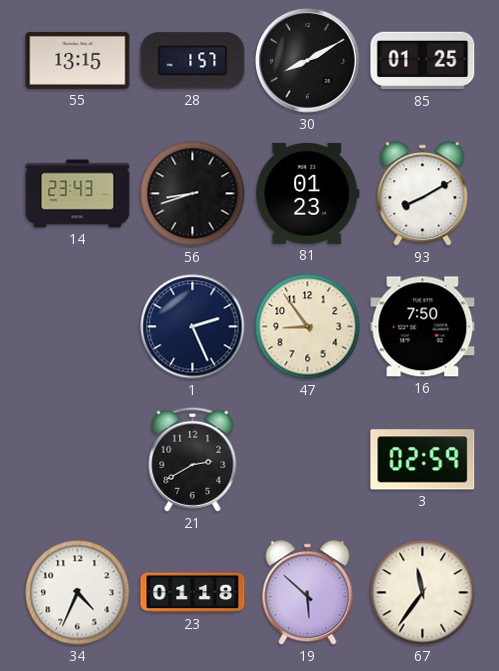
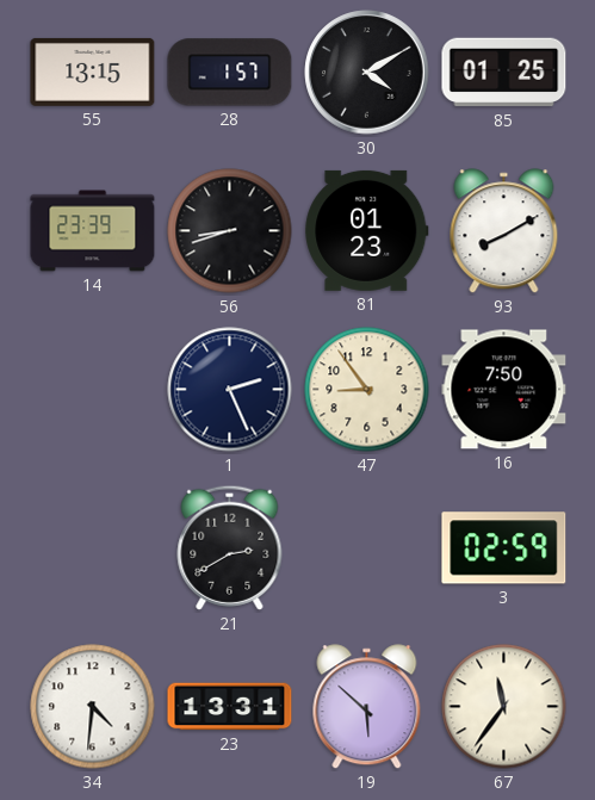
30: 8:10 -> 4:10
14: 23:43 -> 23:39
34: 4:34 -> 4:31
23: 01:18 -> 13:31
